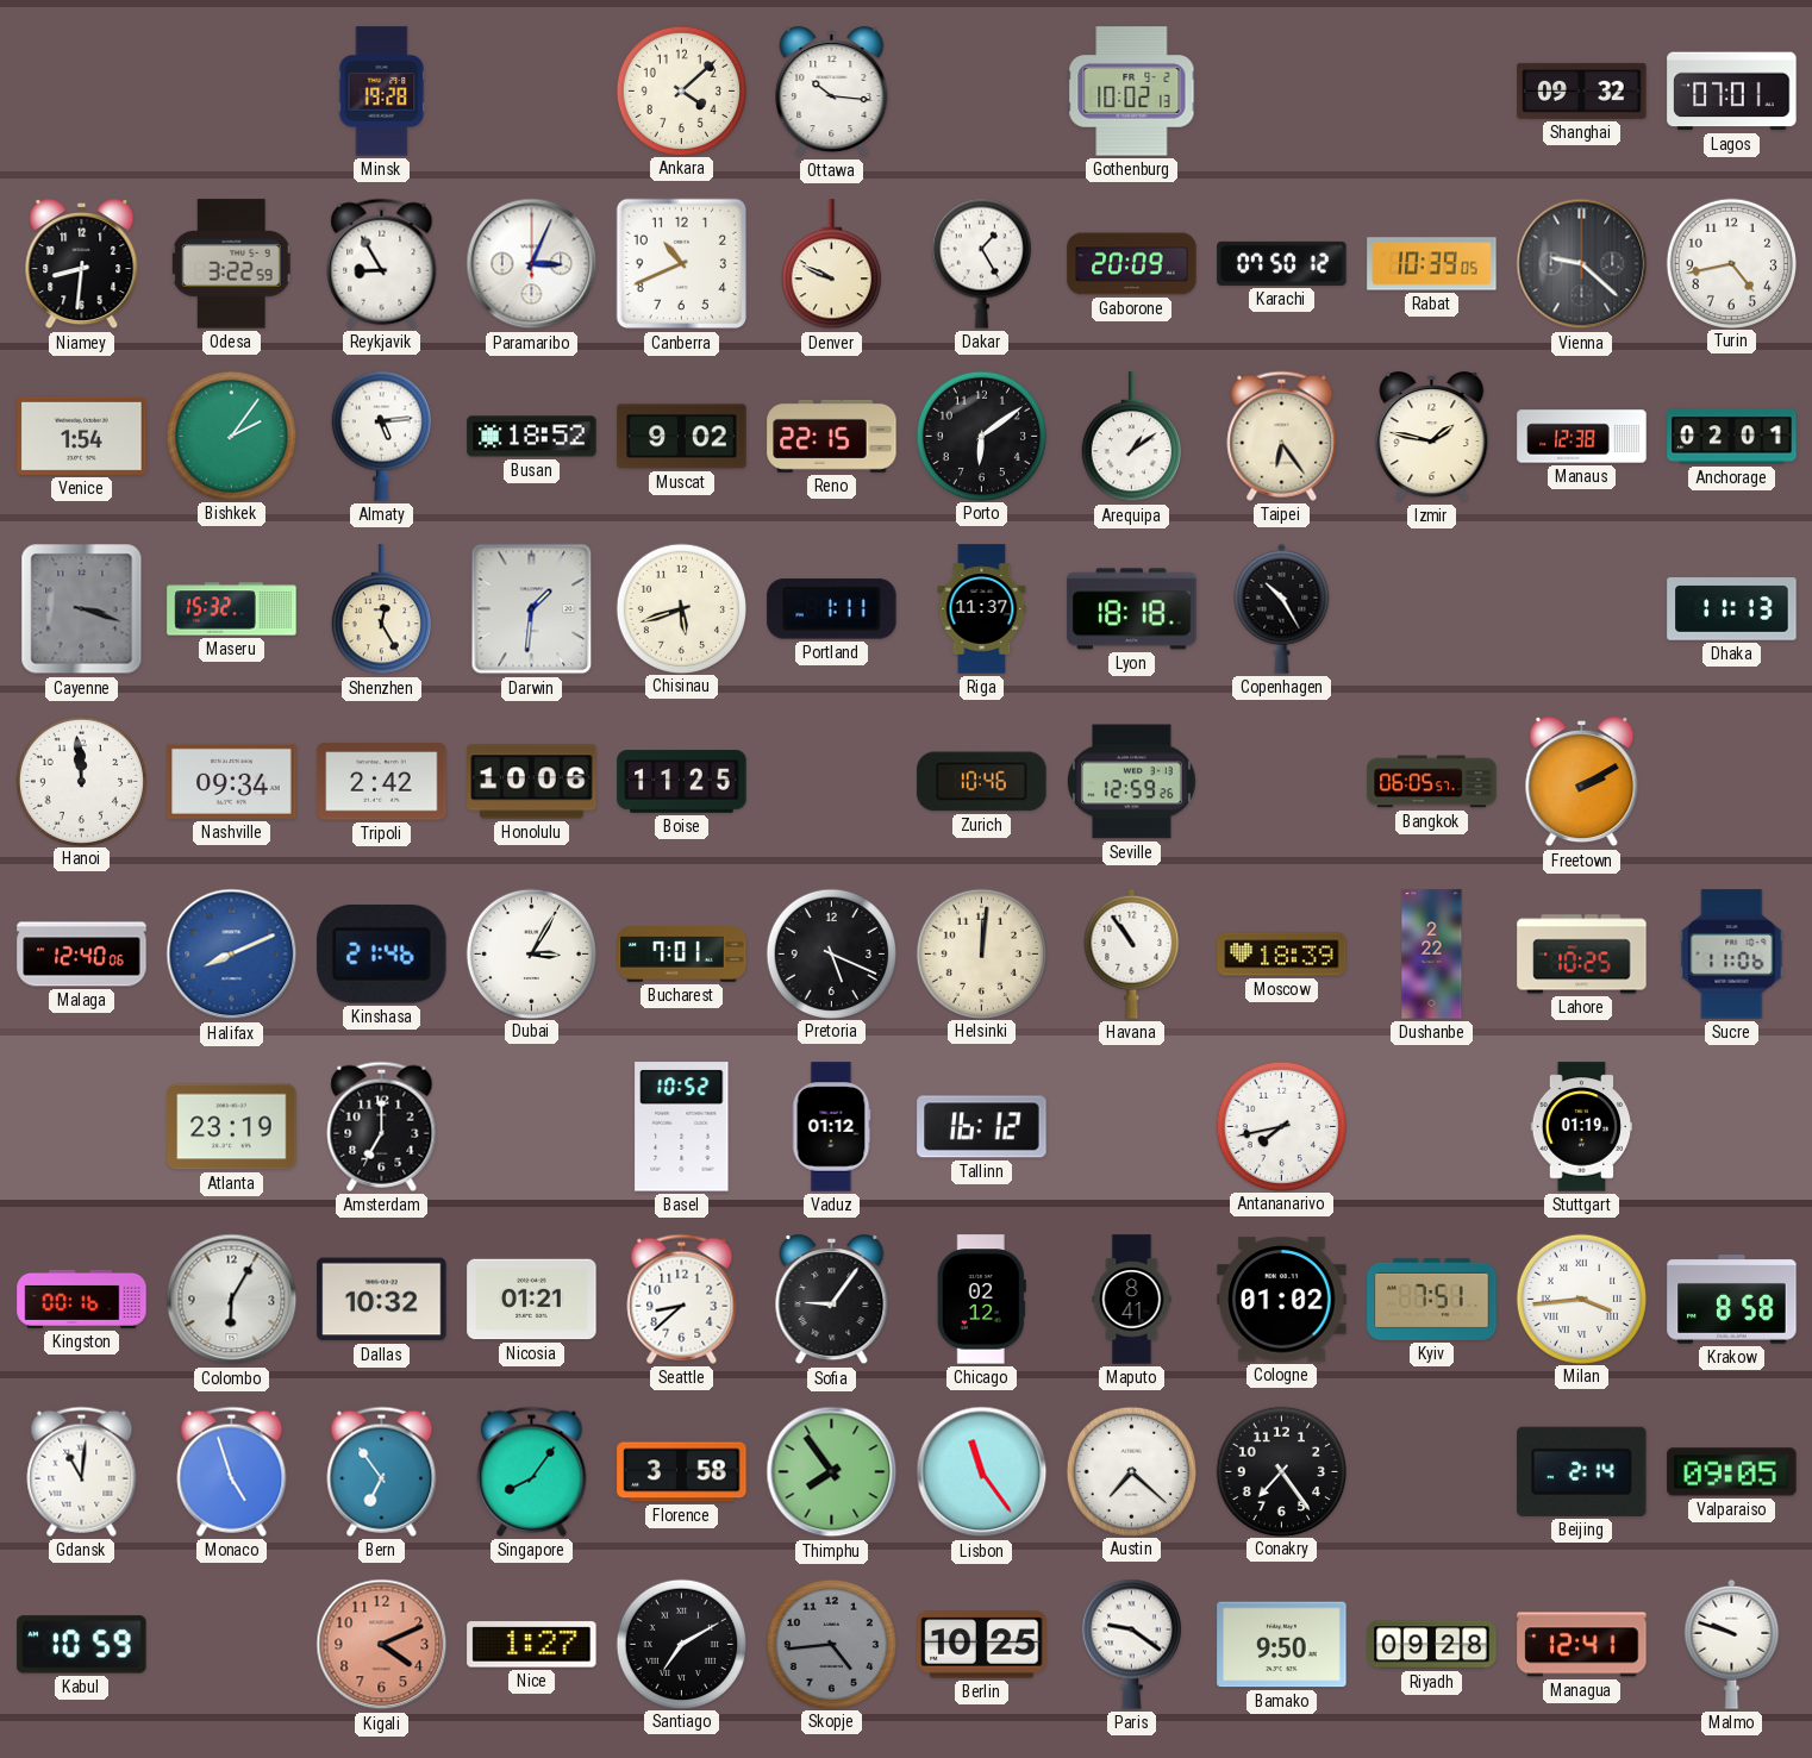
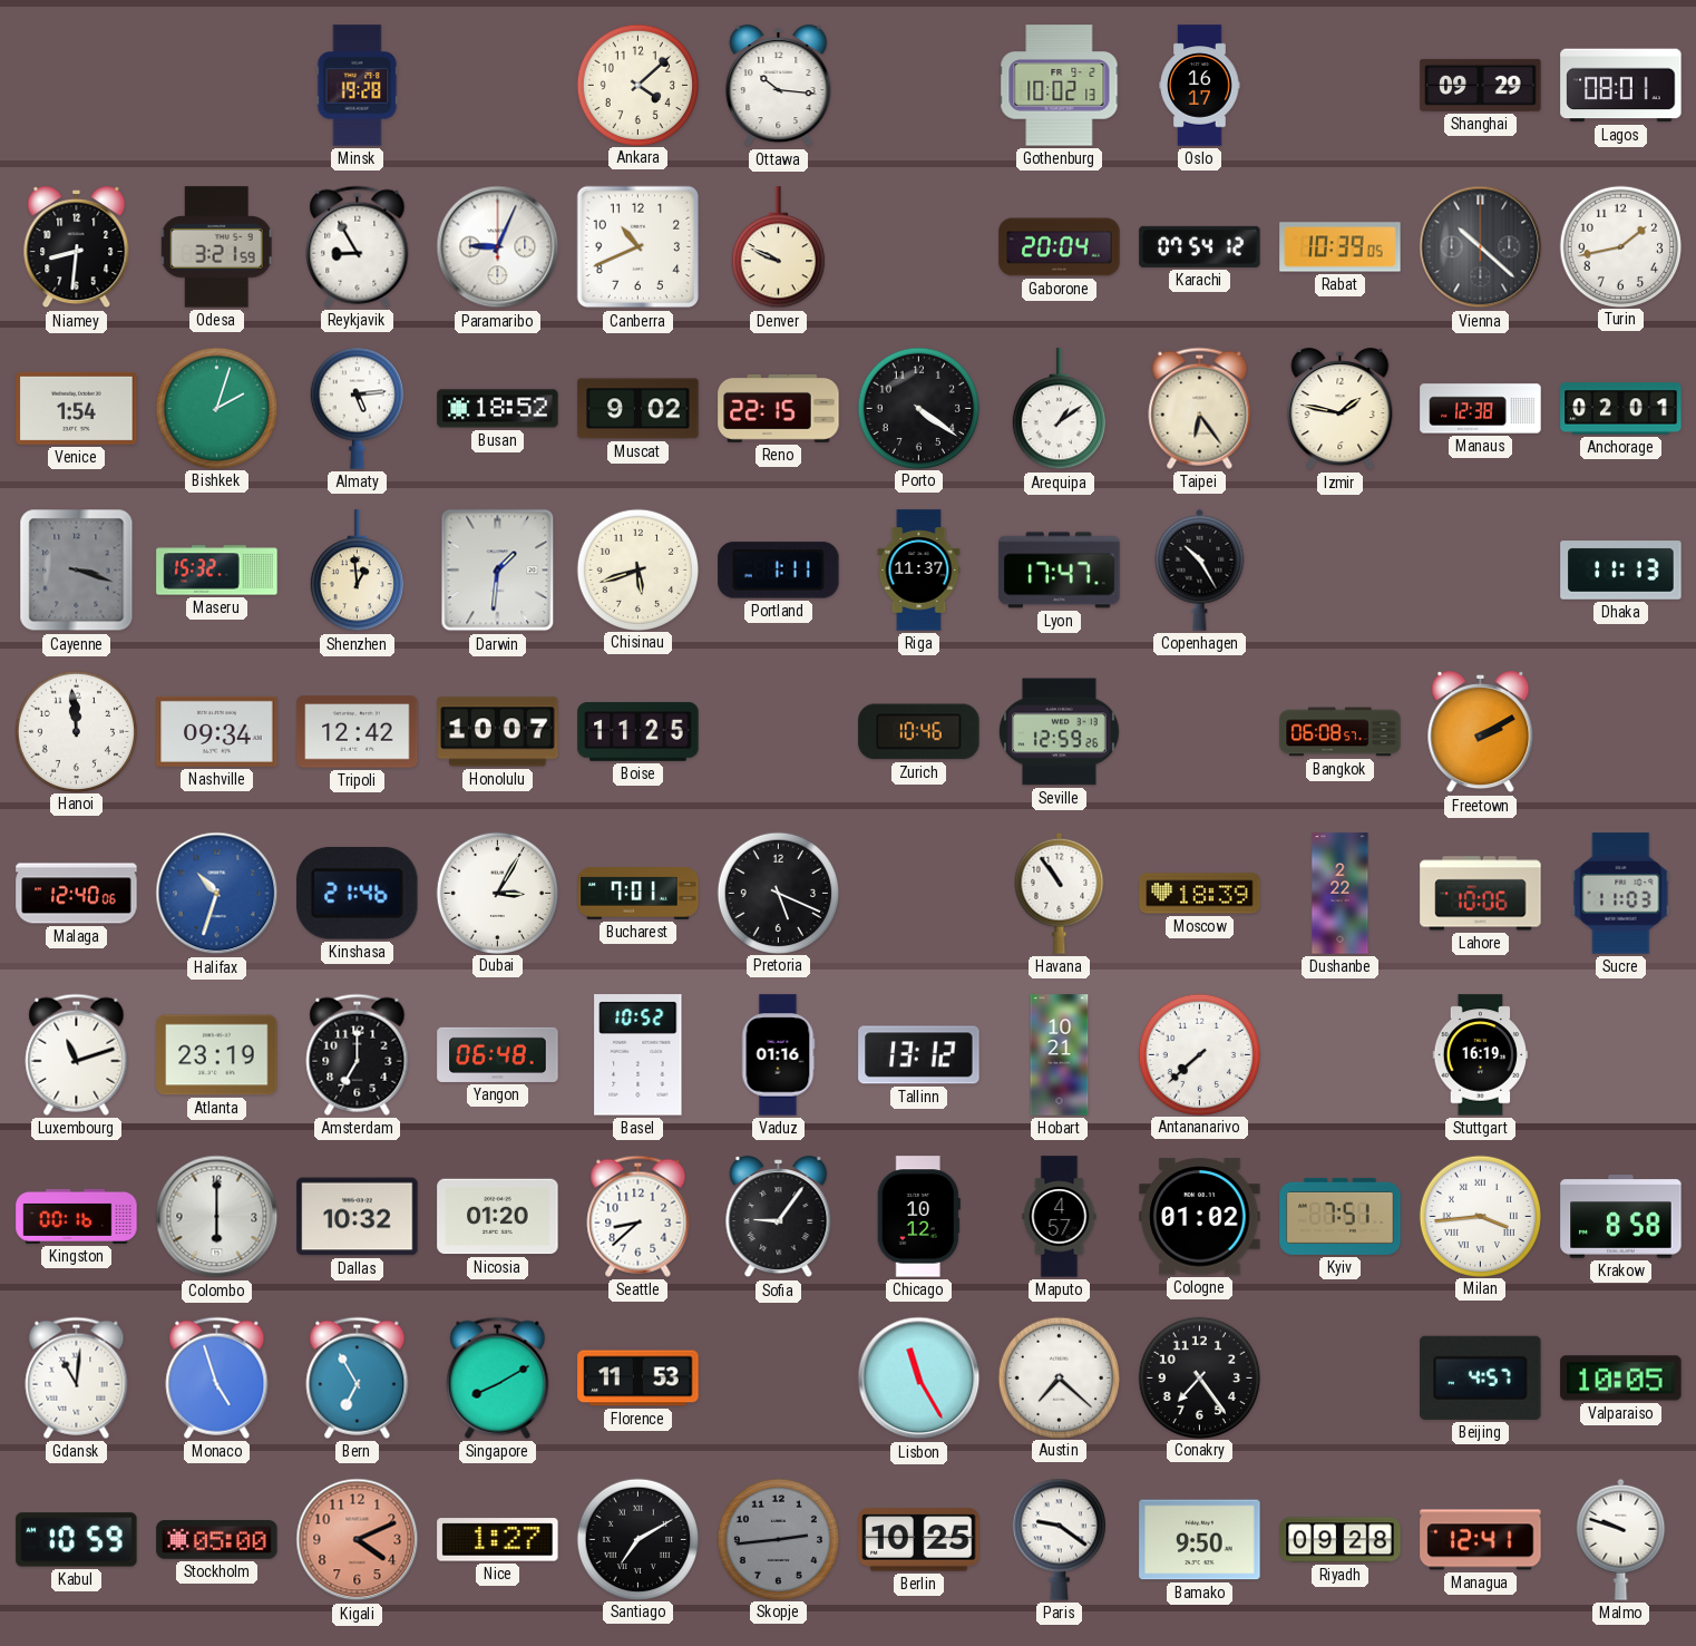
Oslo: none -> 16:17
Shanghai: 09:32 -> 09:29
Lagos: 07:01 -> 08:01
Odesa: 3:22 -> 3:21
Paramaribo: 3:04 -> 9:04
Dakar: 1:25 -> none
Gaborone: 20:09 -> 20:04
Karachi: 07:50 -> 07:54
Vienna: 9:22 -> 10:22
Turin: 4:43 -> 1:43
Bishkek: 2:06 -> 2:03
Porto: 6:09 -> 4:21
Shenzhen: 12:25 -> 12:59
Lyon: 18:18 -> 17:47
Tripoli: 2:42 -> 12:42
Honolulu: 10:06 -> 10:07
Bangkok: 06:05 -> 06:08
Halifax: 8:11 -> 10:33
Helsinki: 12:01 -> none
Lahore: 10:25 -> 10:06
Sucre: 11:06 -> 11:03
Luxembourg: none -> 11:12
Yangon: none -> 06:48
Vaduz: 01:12 -> 01:16
Tallinn: 16:12 -> 13:12
Hobart: none -> 10:21
Antananarivo: 7:43 -> 7:38
Stuttgart: 01:19 -> 16:19
Colombo: 6:05 -> 6:00
Nicosia: 01:21 -> 01:20
Chicago: 02:12 -> 10:12
Maputo: 8:41 -> 4:57
Bern: 6:54 -> 6:55
Singapore: 8:06 -> 8:10
Florence: 3:58 -> 11:53
Thimphu: 7:54 -> none
Lisbon: 11:24 -> 11:25
Beijing: 2:14 -> 4:57
Valparaiso: 09:05 -> 10:05
Stockholm: none -> 05:00
Skopje: 4:44 -> 2:44
